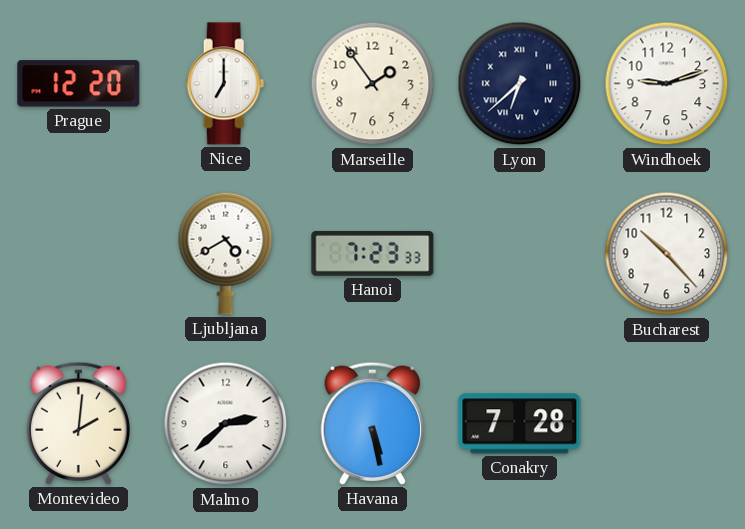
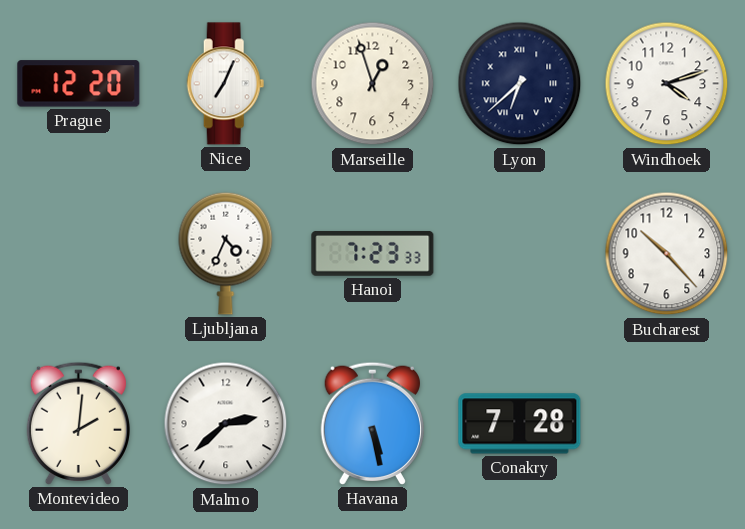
Nice: 7:00 -> 7:04
Marseille: 1:54 -> 12:57
Windhoek: 9:12 -> 4:12
Ljubljana: 4:40 -> 4:34
